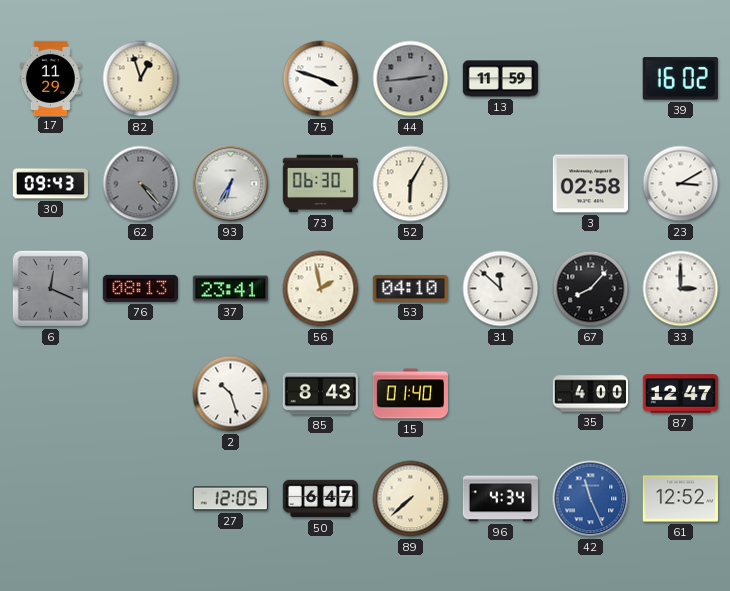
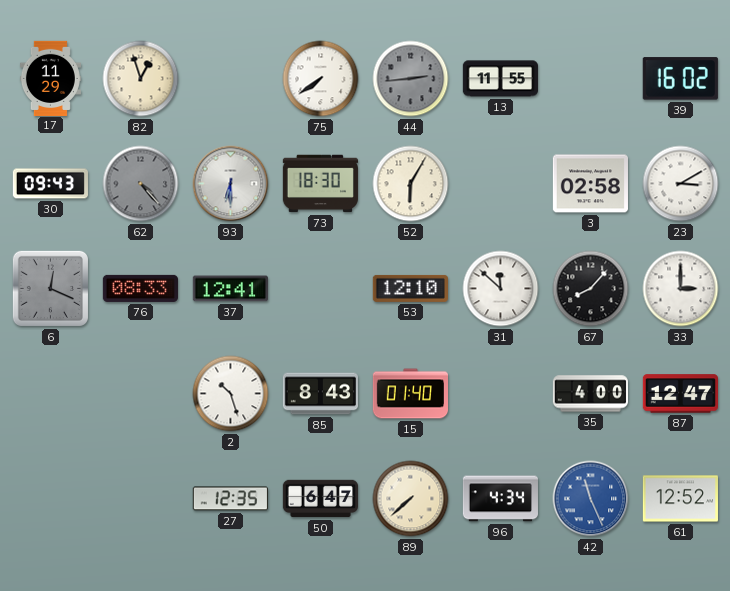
75: 3:48 -> 7:39
13: 11:59 -> 11:55
93: 6:35 -> 6:30
73: 06:30 -> 18:30
76: 08:13 -> 08:33
37: 23:41 -> 12:41
56: 1:58 -> none
53: 04:10 -> 12:10
27: 12:05 -> 12:35
